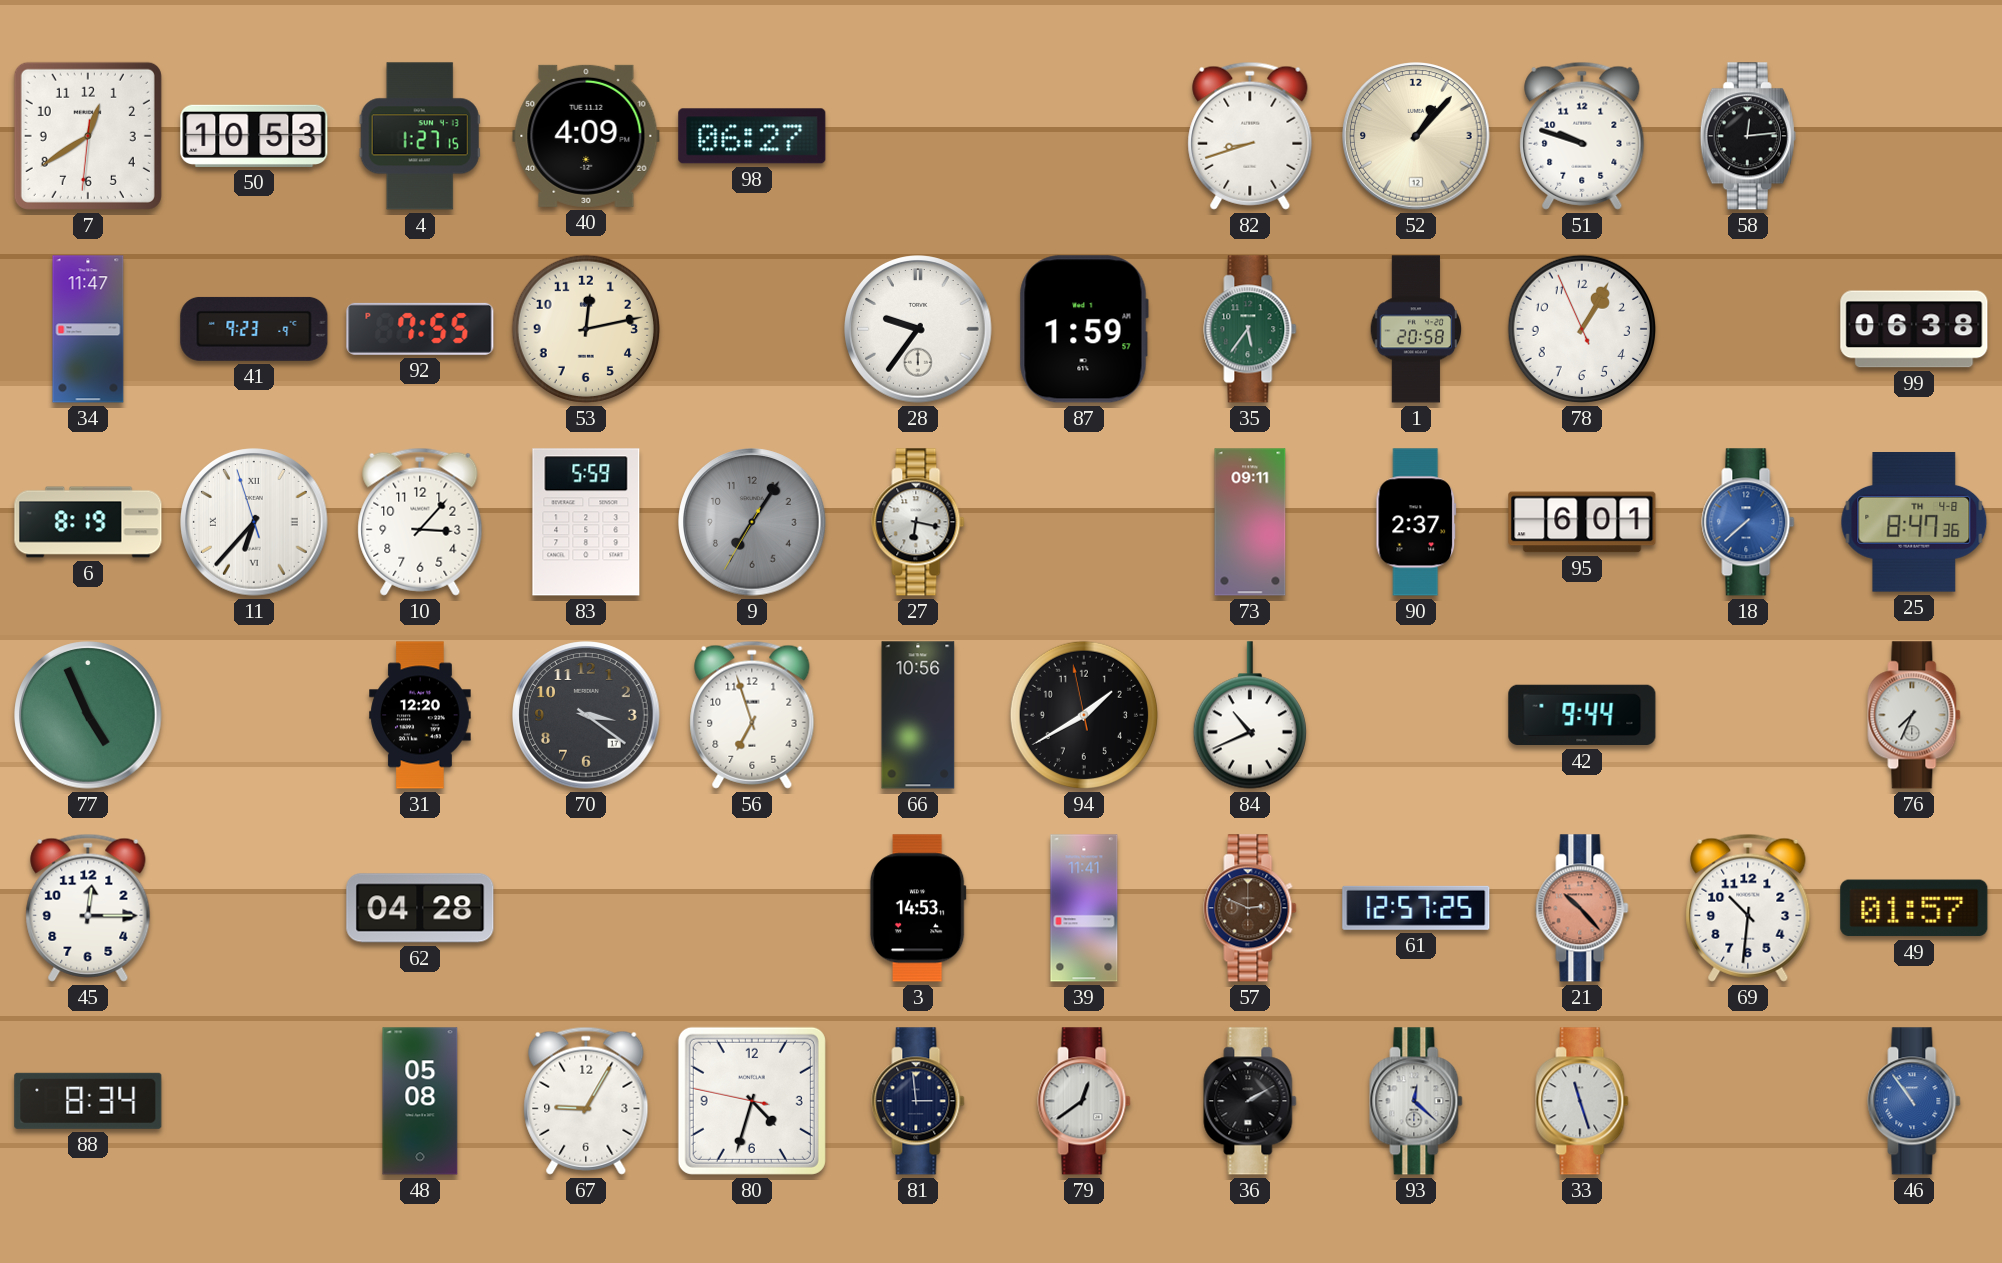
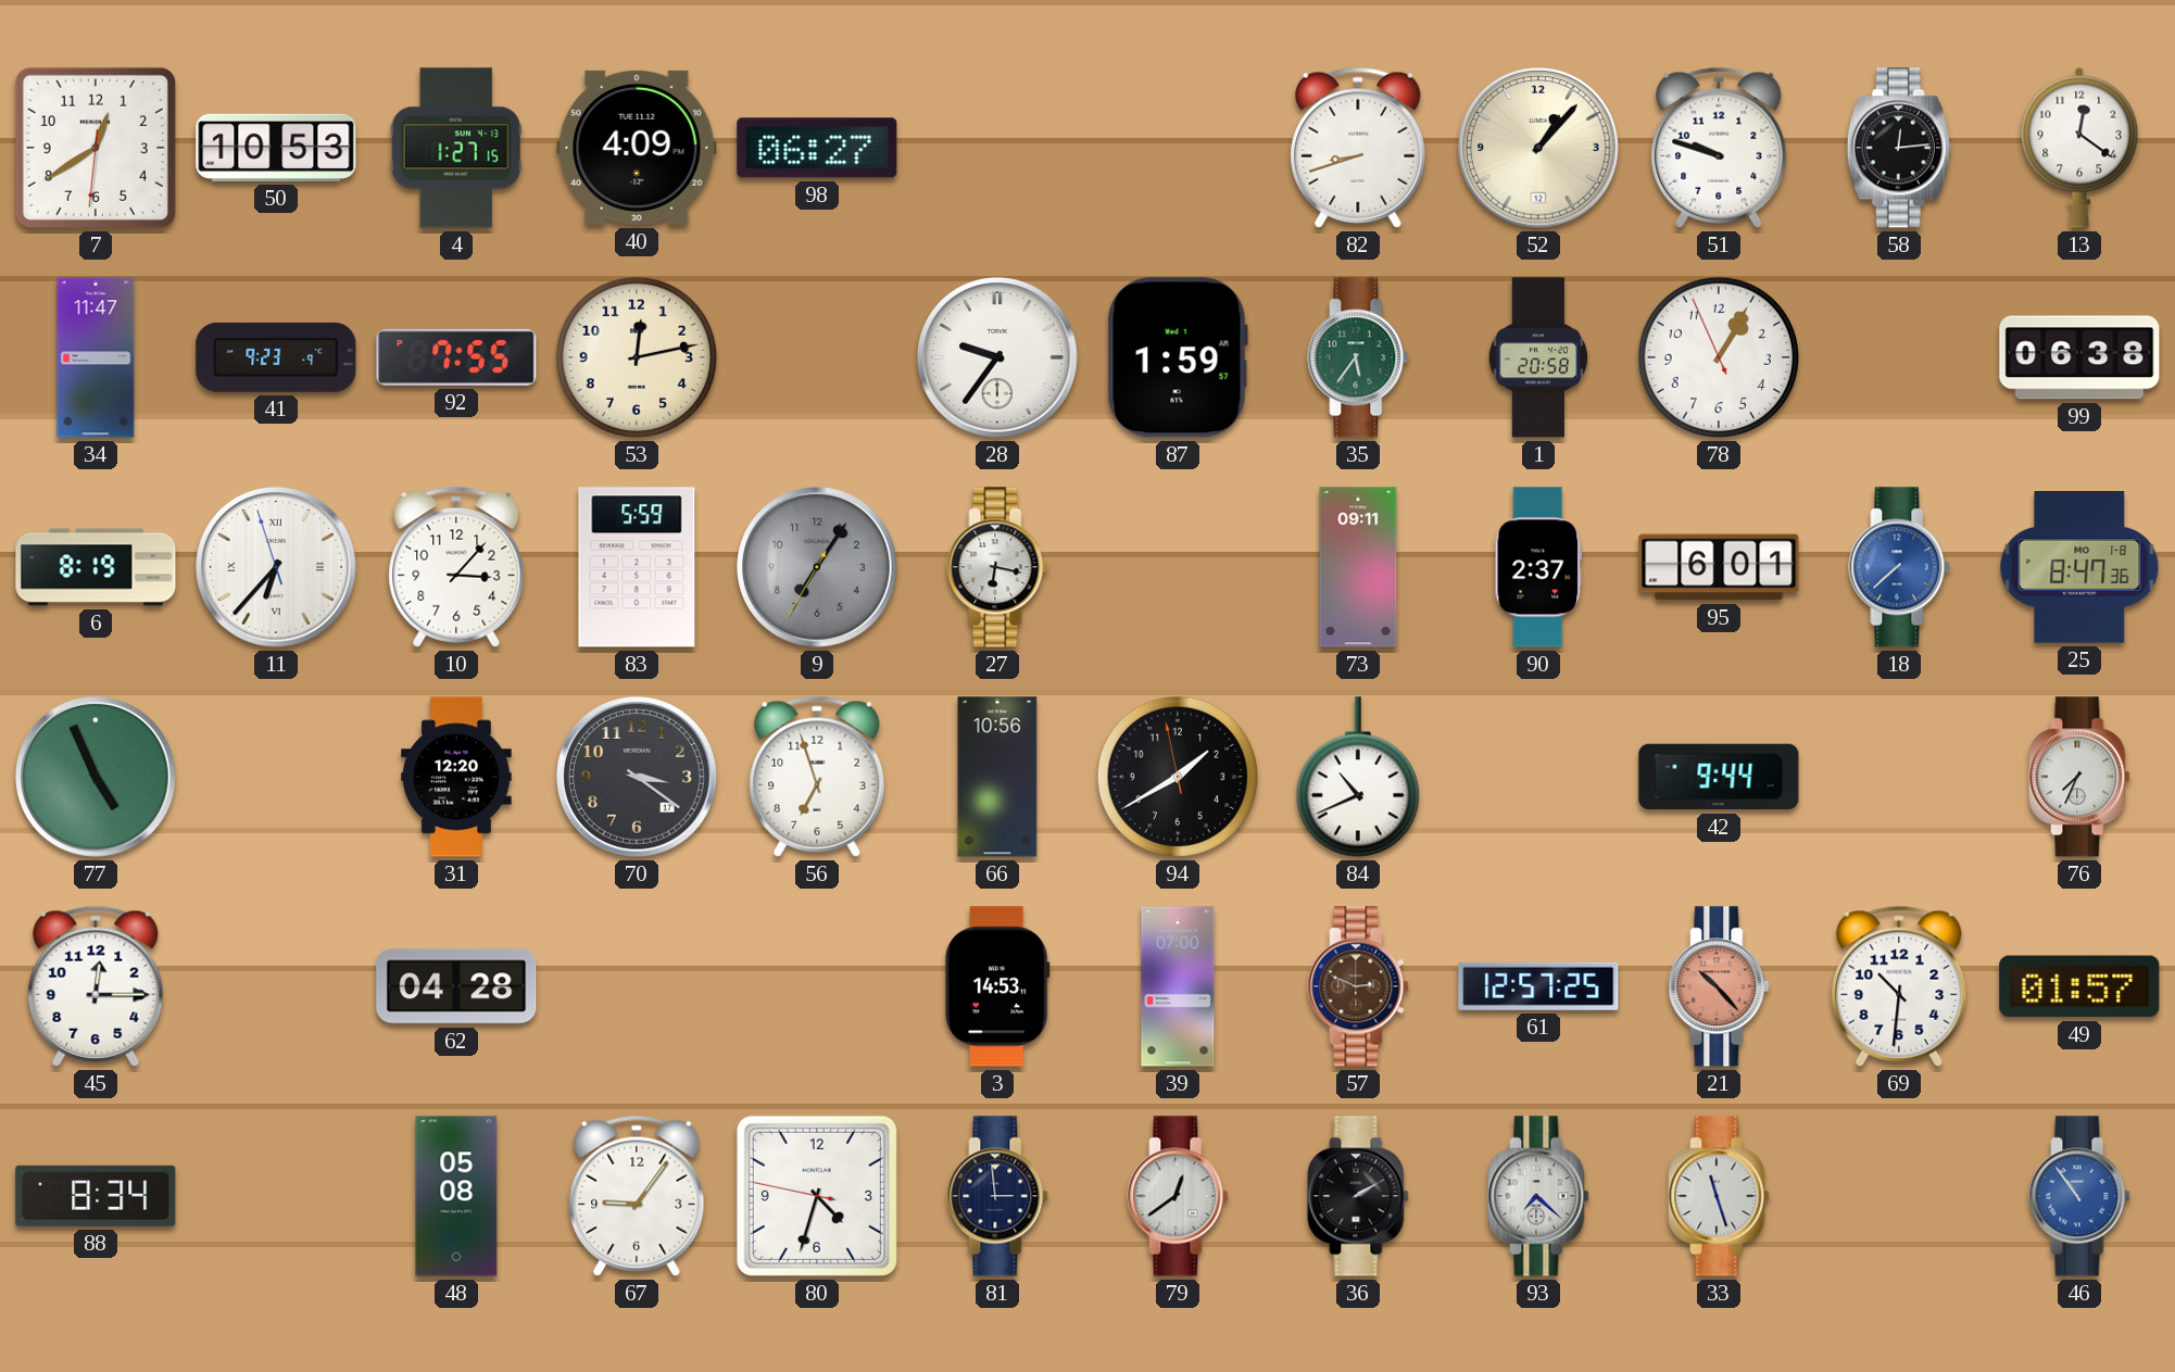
13: none -> 12:21
25 date: TH 4-8 -> MO 1-8
39: 11:41 -> 07:00
67: 9:05 -> 9:06
93: 12:22 -> 7:22
